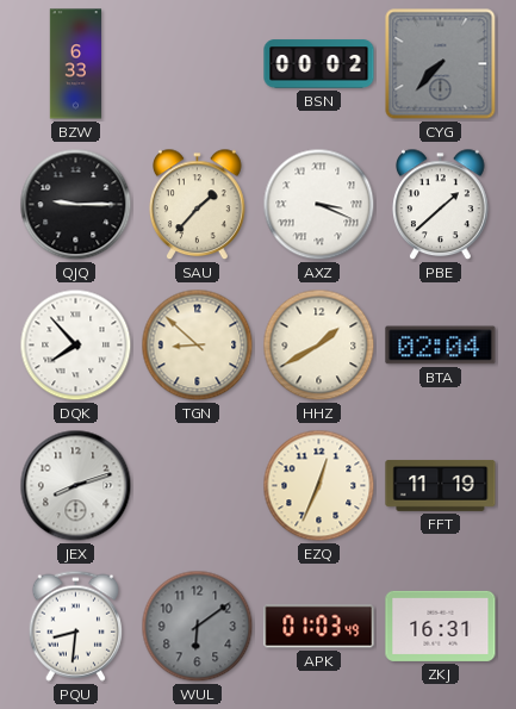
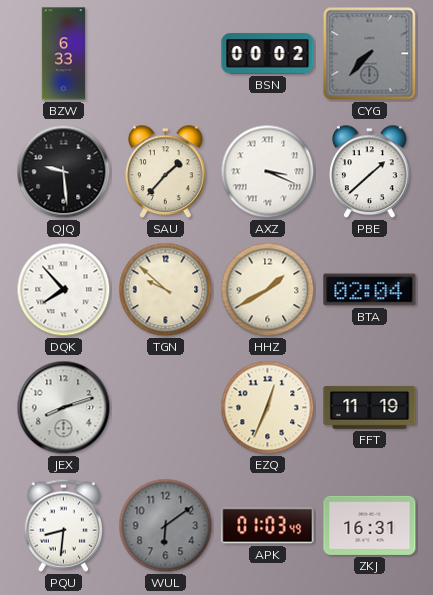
QJQ: 9:15 -> 9:29
TGN: 8:52 -> 9:52
